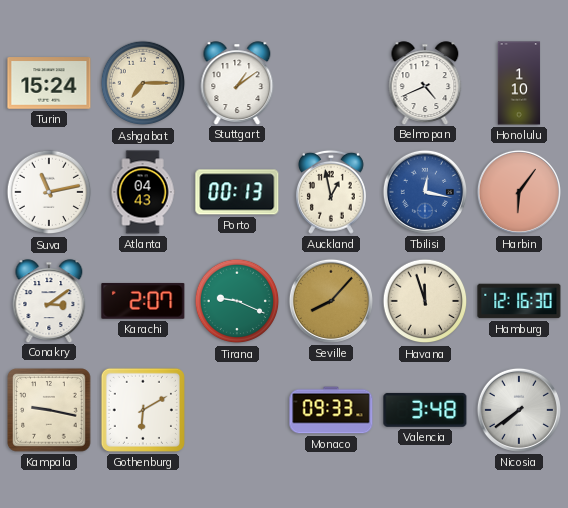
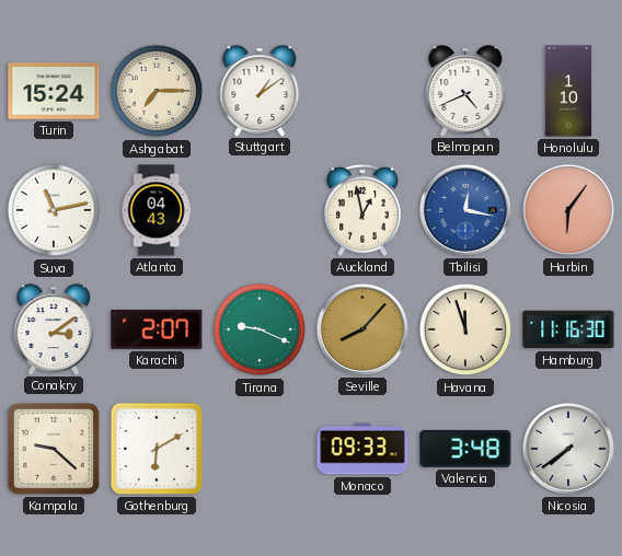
Porto: 00:13 -> none
Hamburg: 12:16 -> 11:16
Kampala: 9:17 -> 9:22
